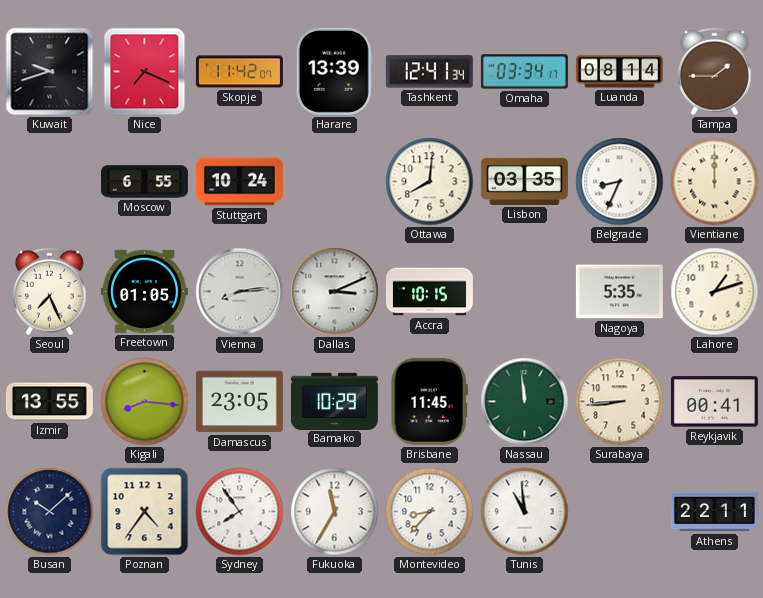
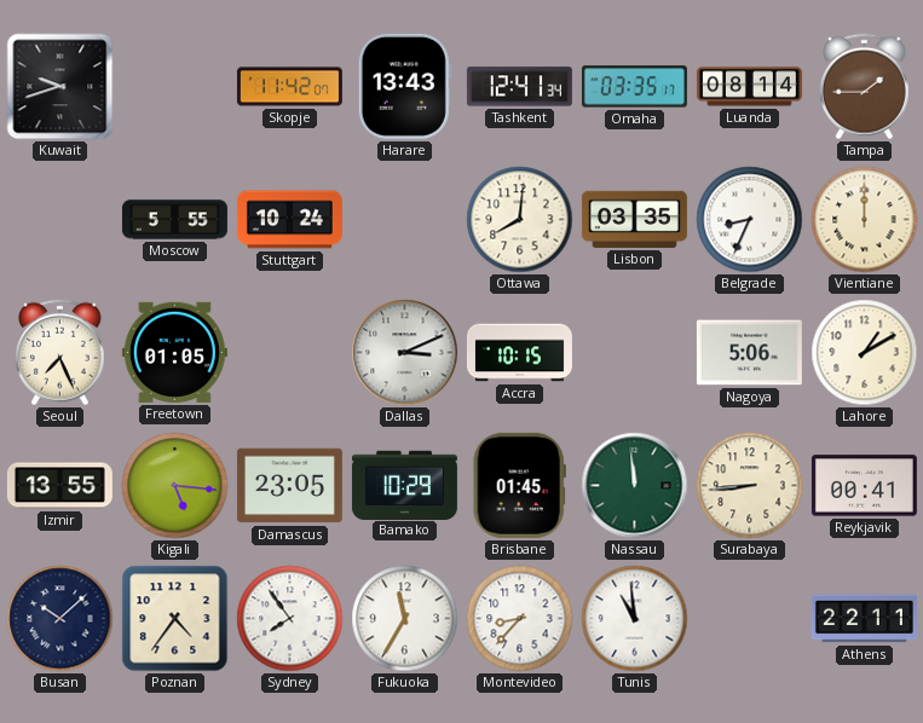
Nice: 7:19 -> none
Harare: 13:39 -> 13:43
Omaha: 03:34 -> 03:35
Moscow: 6:55 -> 5:55
Vienna: 8:14 -> none
Nagoya: 5:35 -> 5:06
Lahore: 1:12 -> 1:10
Kigali: 8:16 -> 5:16
Brisbane: 11:45 -> 01:45
